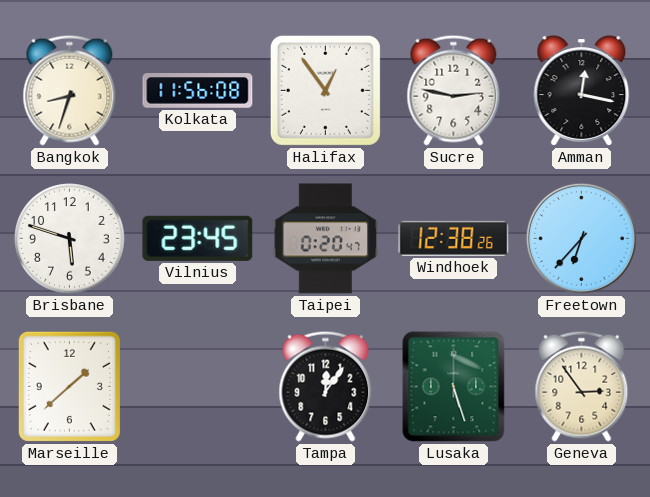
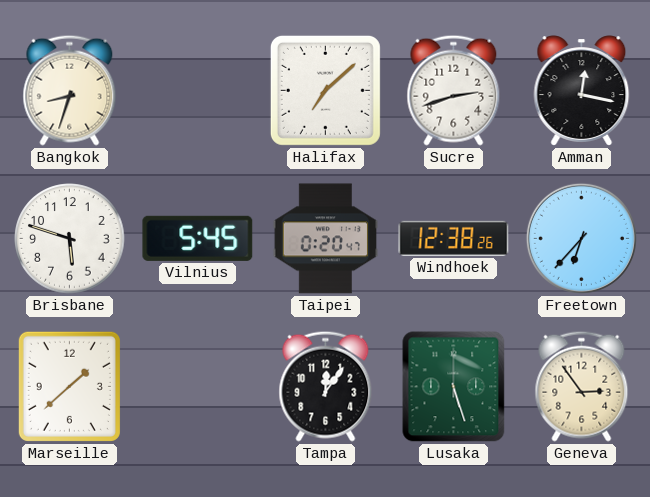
Kolkata: 11:56 -> none
Halifax: 12:54 -> 7:08
Sucre: 2:47 -> 2:42
Vilnius: 23:45 -> 5:45
